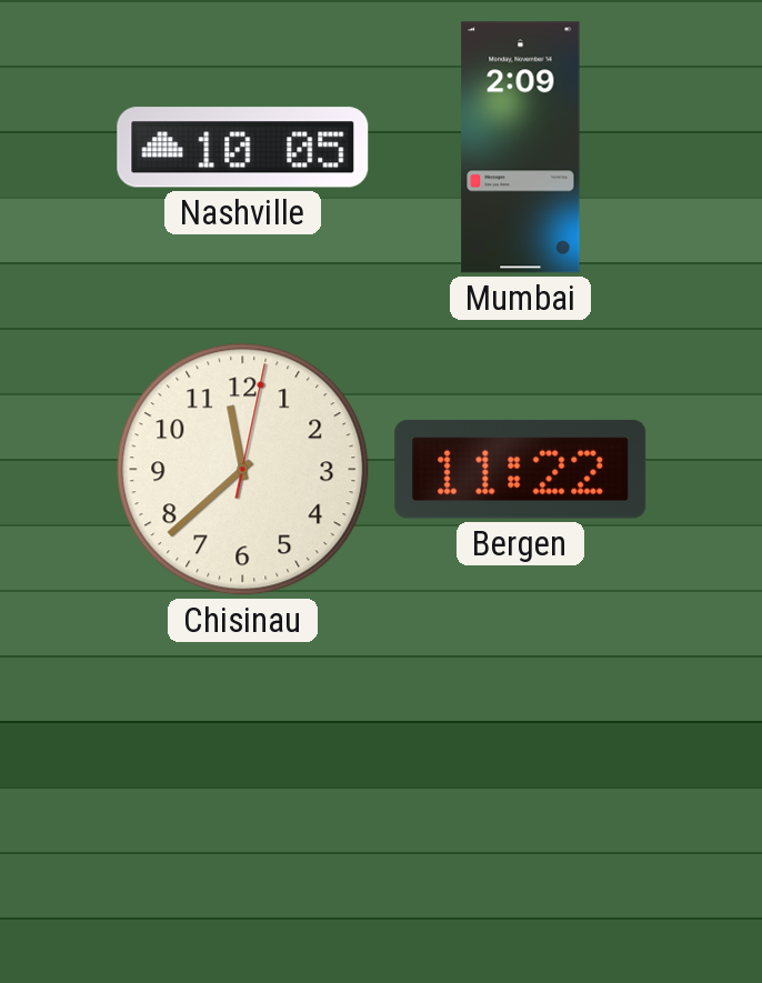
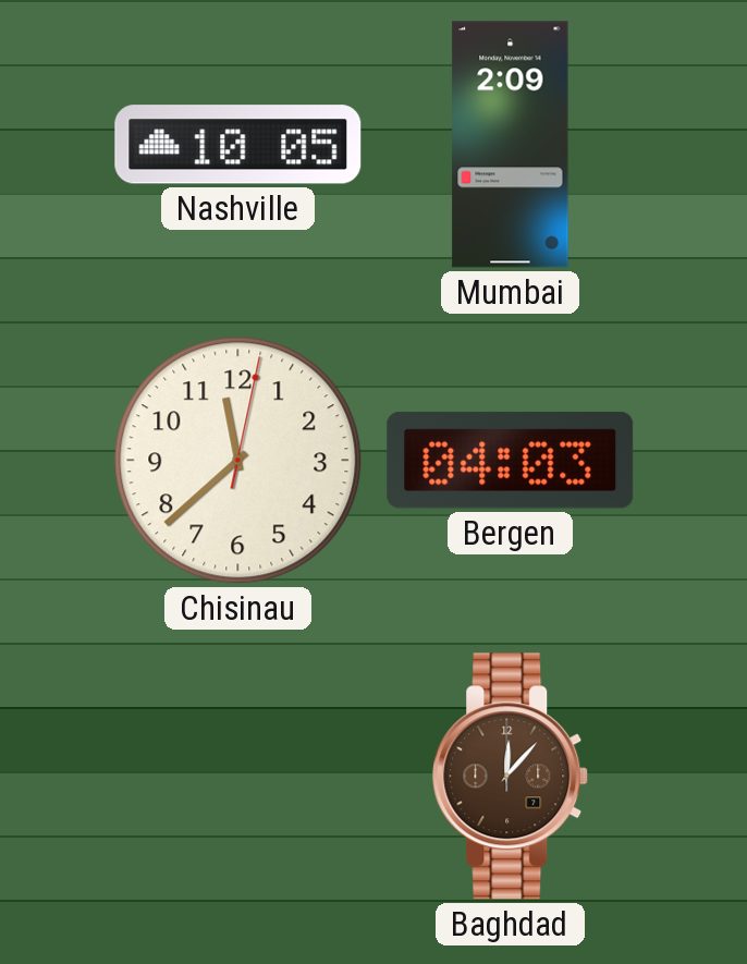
Bergen: 11:22 -> 04:03
Baghdad: none -> 12:07
